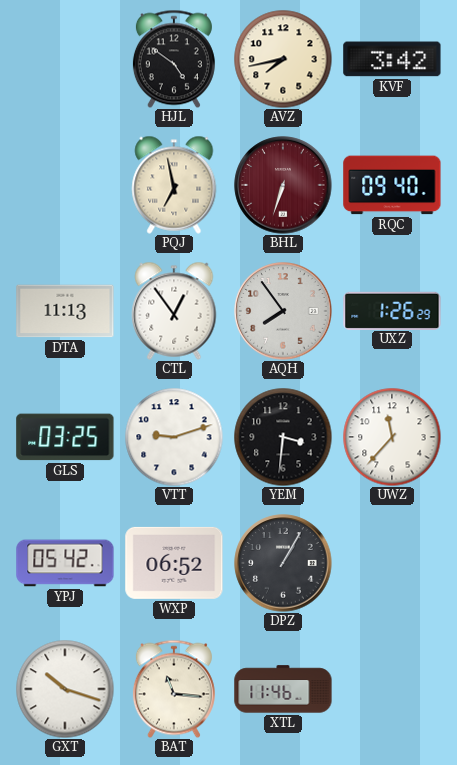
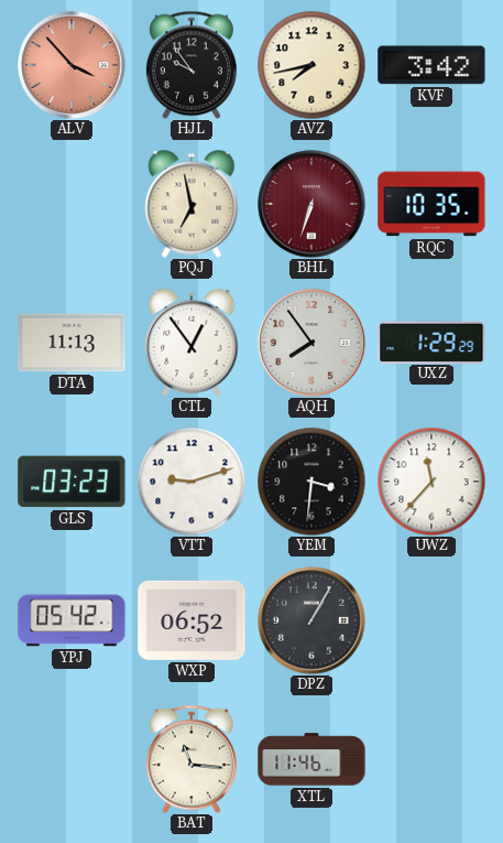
ALV: none -> 3:53
HJL: 4:51 -> 9:54
RQC: 09:40 -> 10:35
UXZ: 1:26 -> 1:29
GLS: 03:25 -> 03:23
GXT: 10:18 -> none
